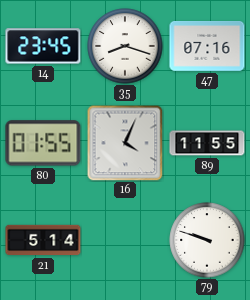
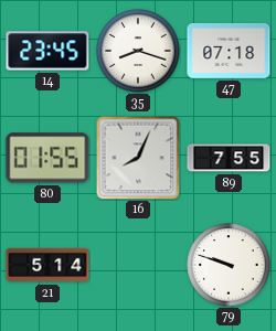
47: 07:16 -> 07:18
16: 4:04 -> 8:04
89: 11:55 -> 7:55
